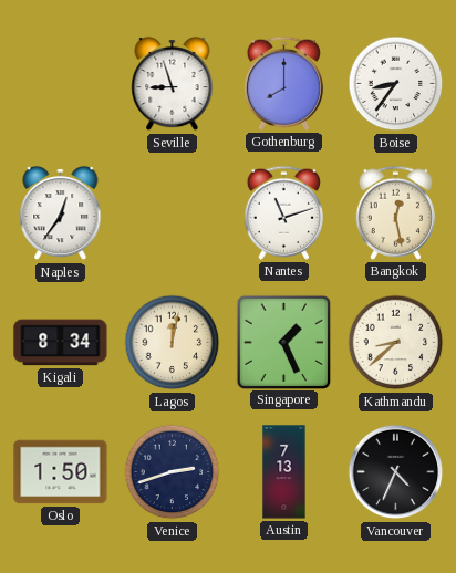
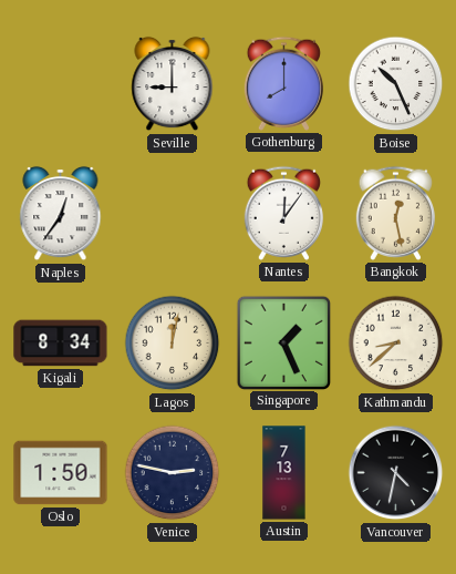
Seville: 8:57 -> 9:00
Boise: 8:36 -> 10:26
Nantes: 11:12 -> 12:06
Venice: 2:42 -> 2:47
Vancouver: 4:34 -> 4:32
